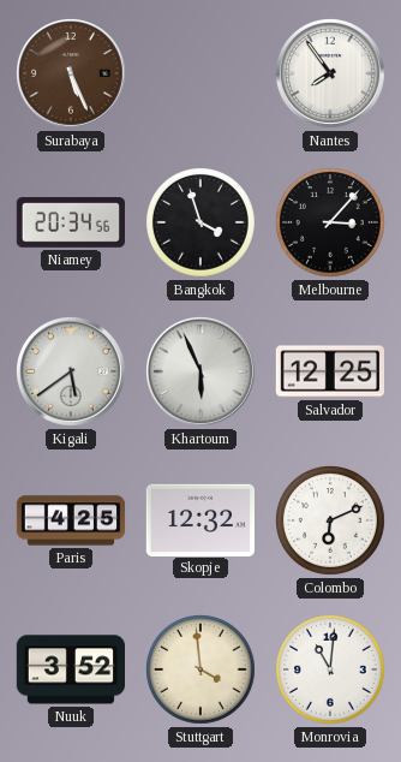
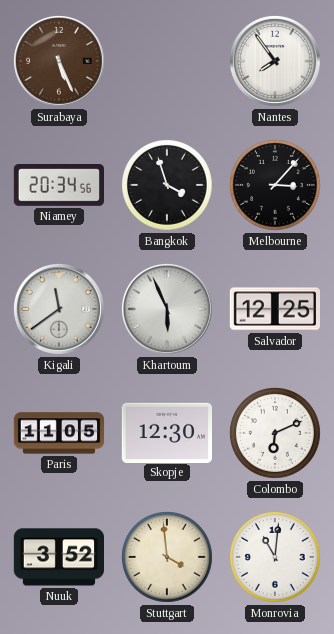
Kigali: 5:39 -> 11:39
Paris: 4:25 -> 11:05
Skopje: 12:32 -> 12:30
